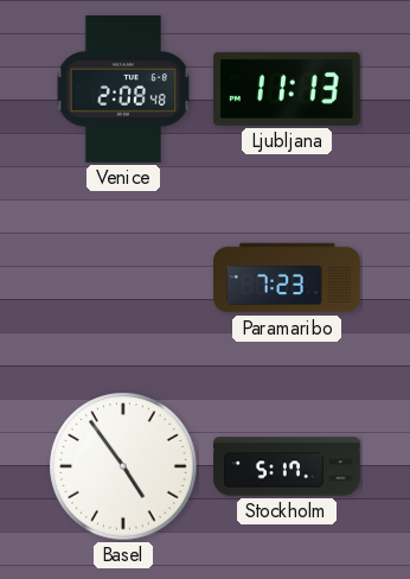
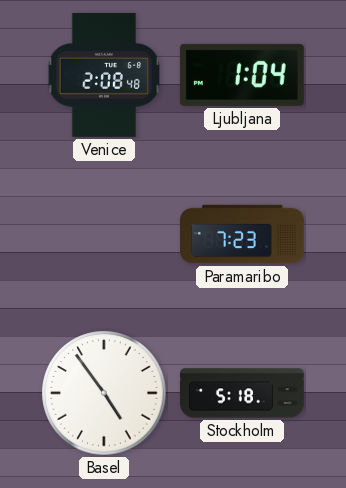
Ljubljana: 11:13 -> 1:04
Stockholm: 5:17 -> 5:18
